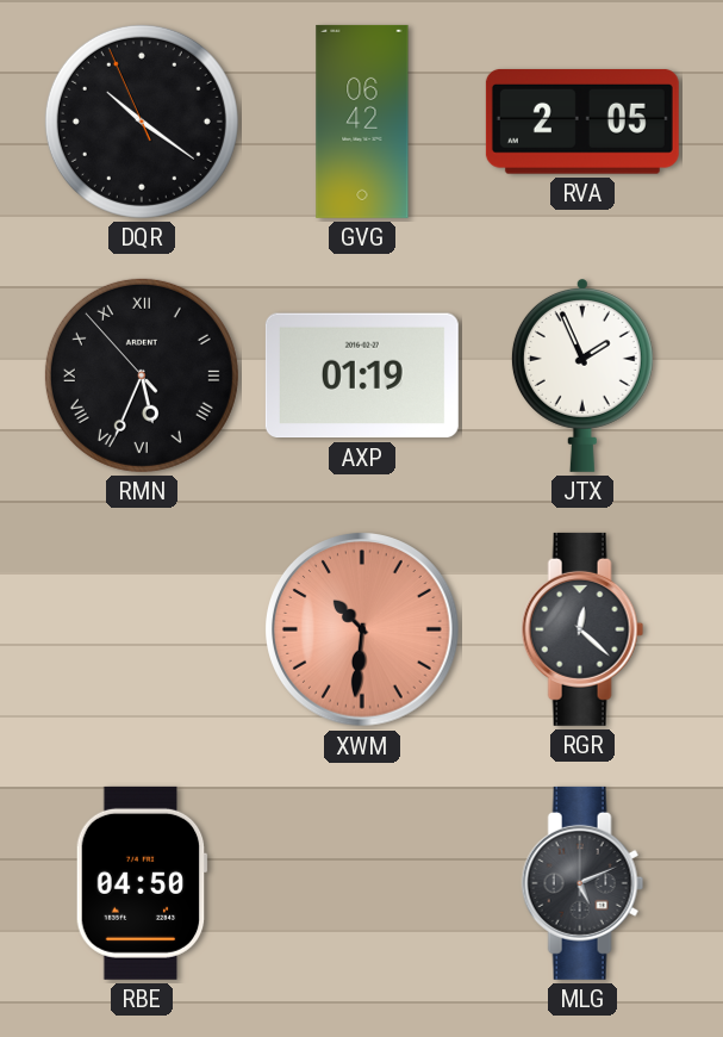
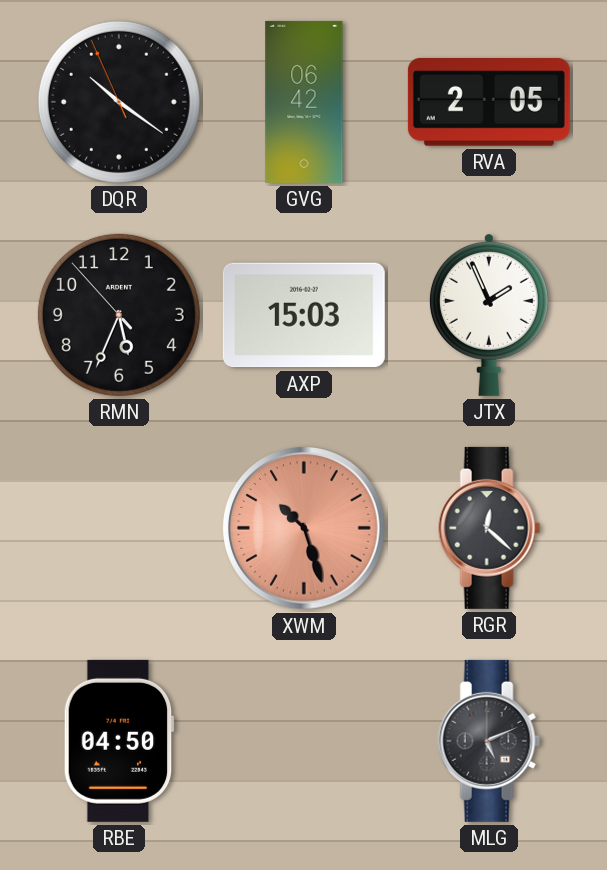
RMN numerals: Roman -> Arabic
AXP: 01:19 -> 15:03
XWM: 10:31 -> 10:27
